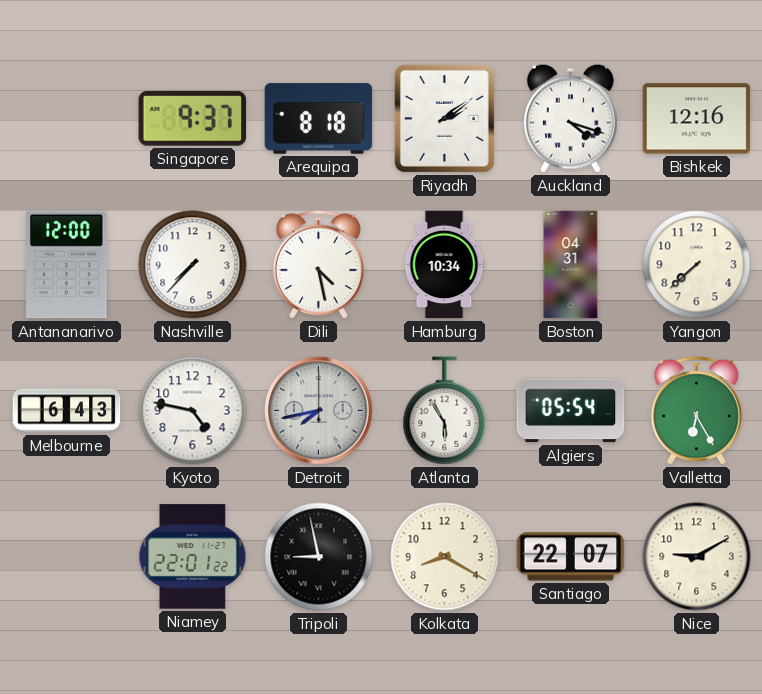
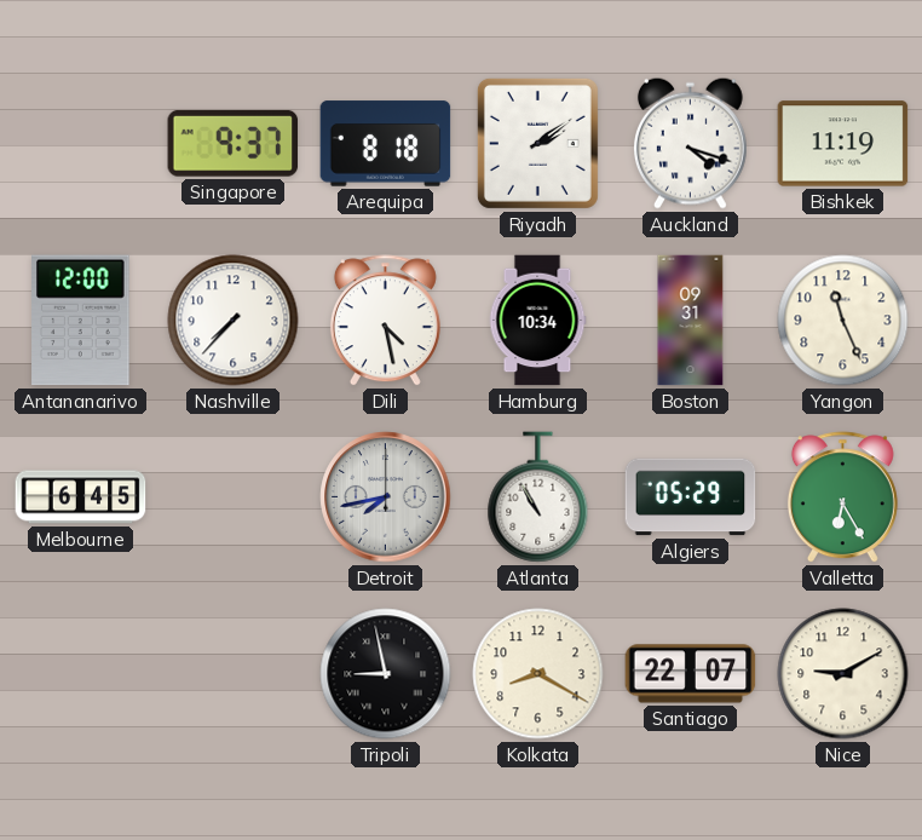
Bishkek: 12:16 -> 11:19
Boston: 04:31 -> 09:31
Yangon: 7:38 -> 11:26
Melbourne: 6:43 -> 6:45
Kyoto: 4:47 -> none
Atlanta: 5:55 -> 10:55
Algiers: 05:54 -> 05:29
Niamey: 22:01 -> none
